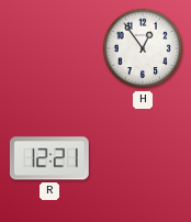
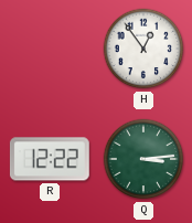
R: 12:21 -> 12:22
Q: none -> 3:14
